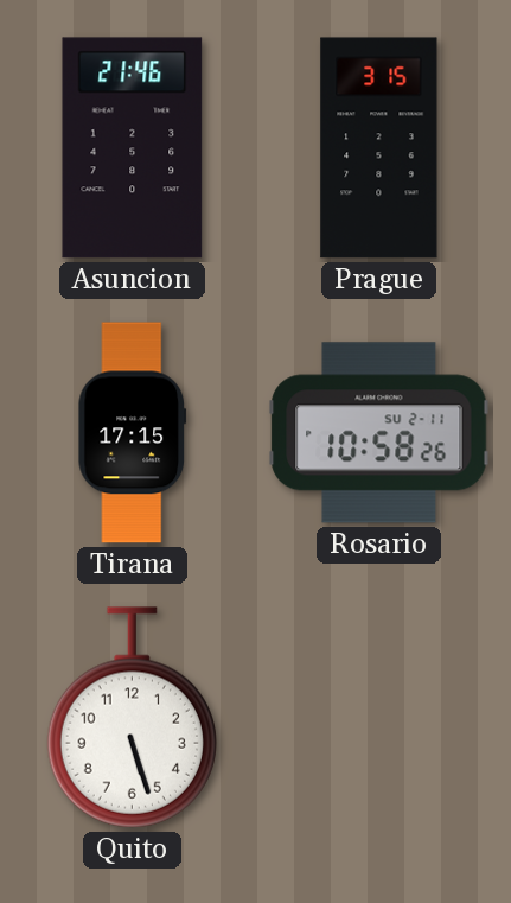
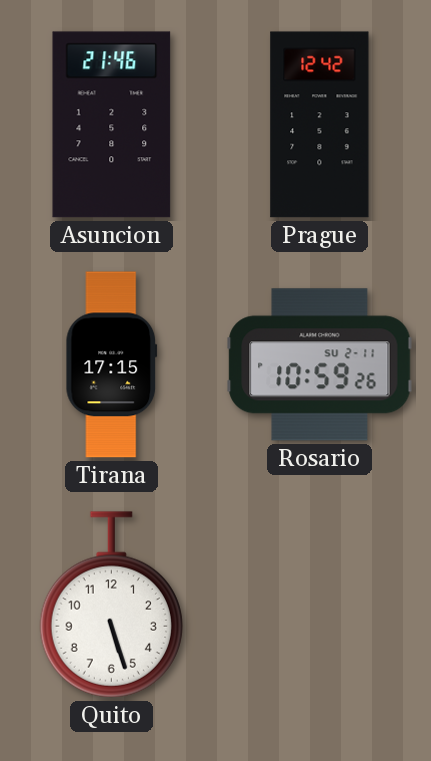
Prague: 3:15 -> 12:42
Rosario: 10:58 -> 10:59
